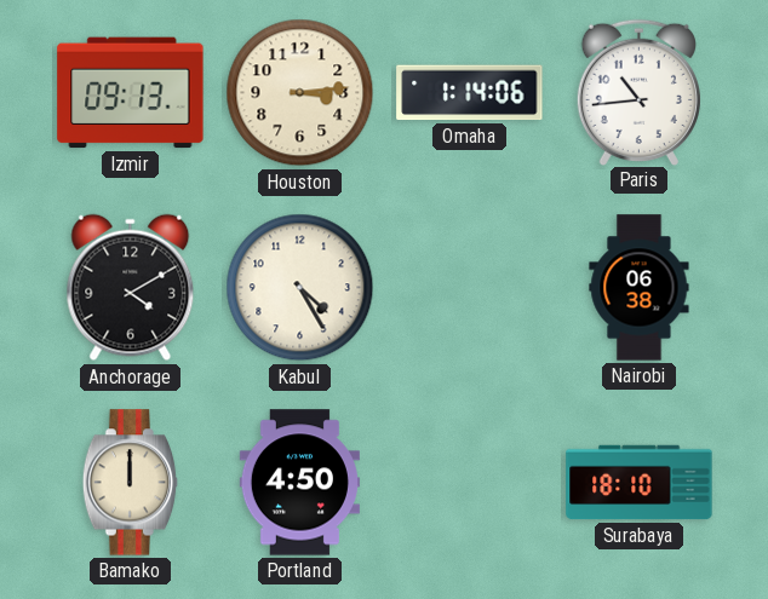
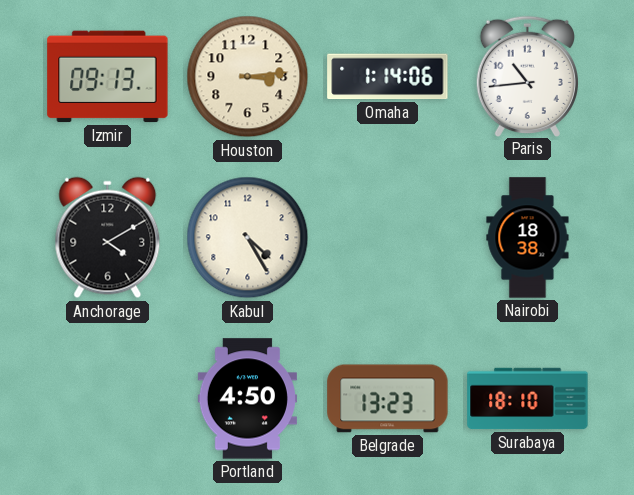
Nairobi: 06:38 -> 18:38
Bamako: 12:00 -> none
Belgrade: none -> 13:23
